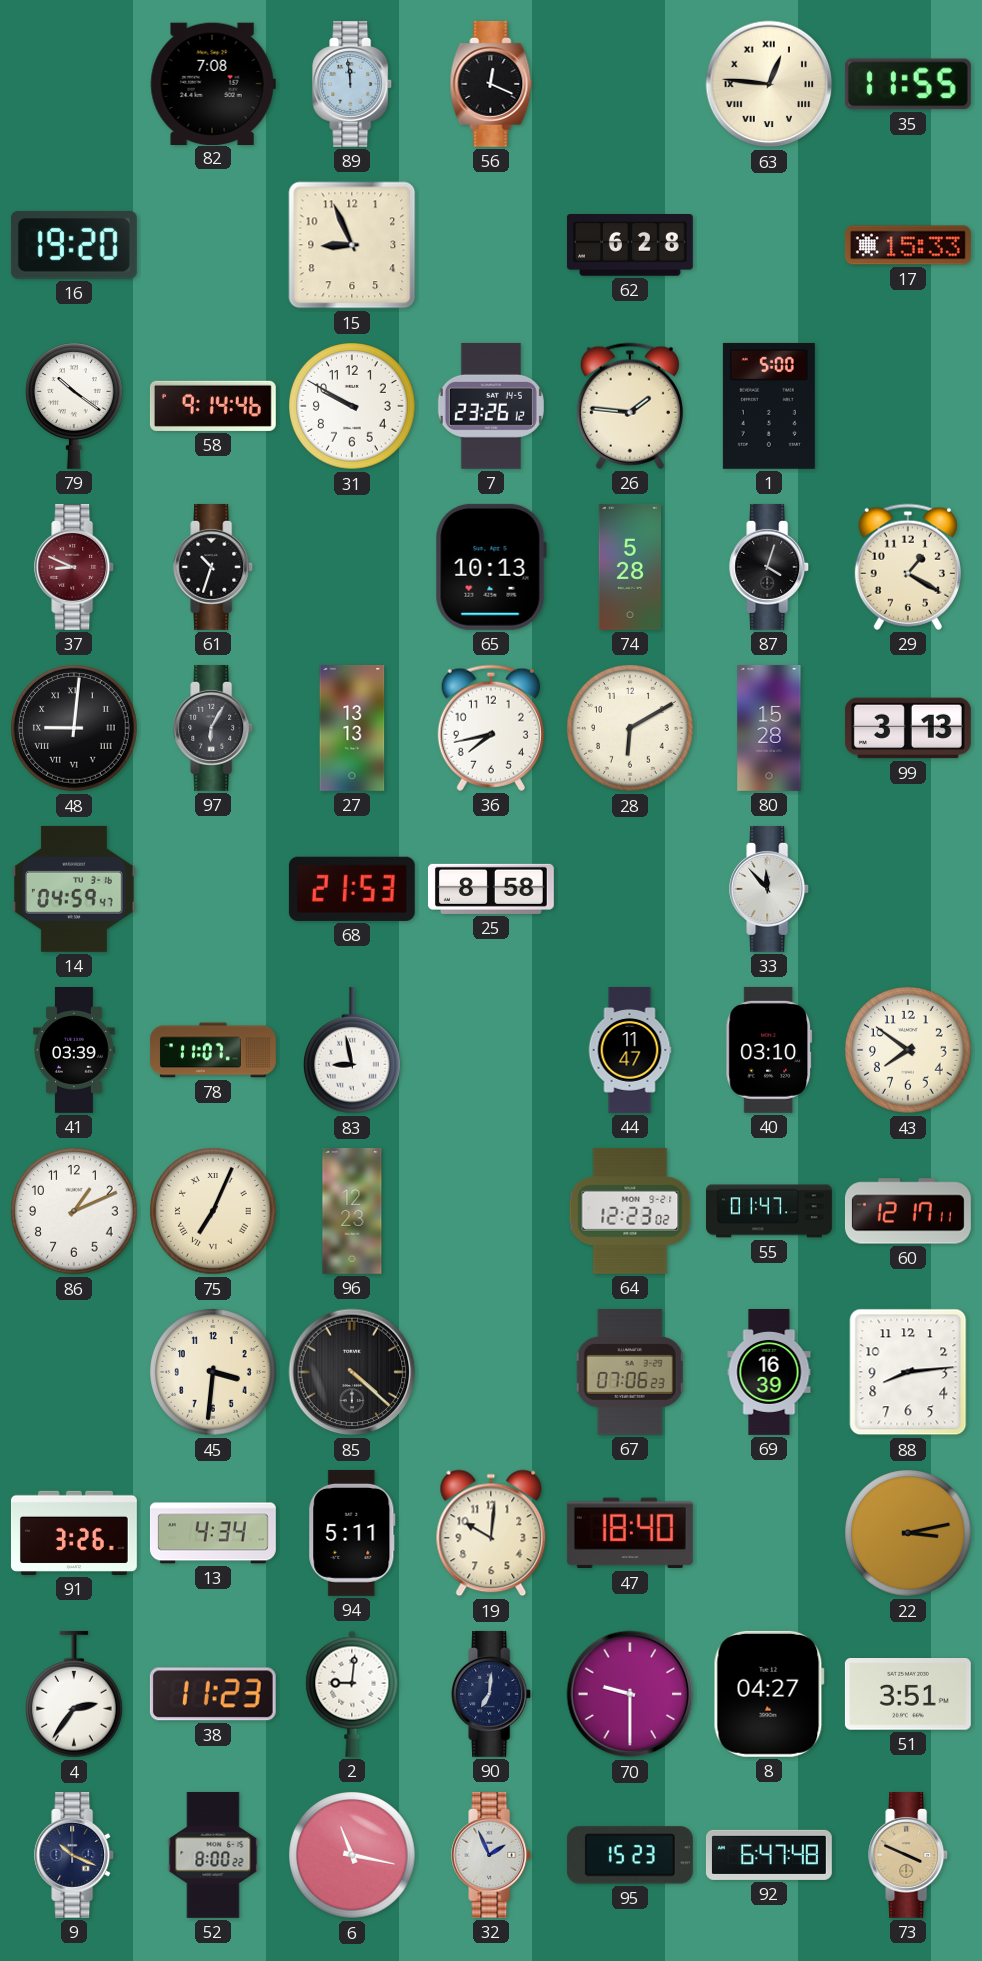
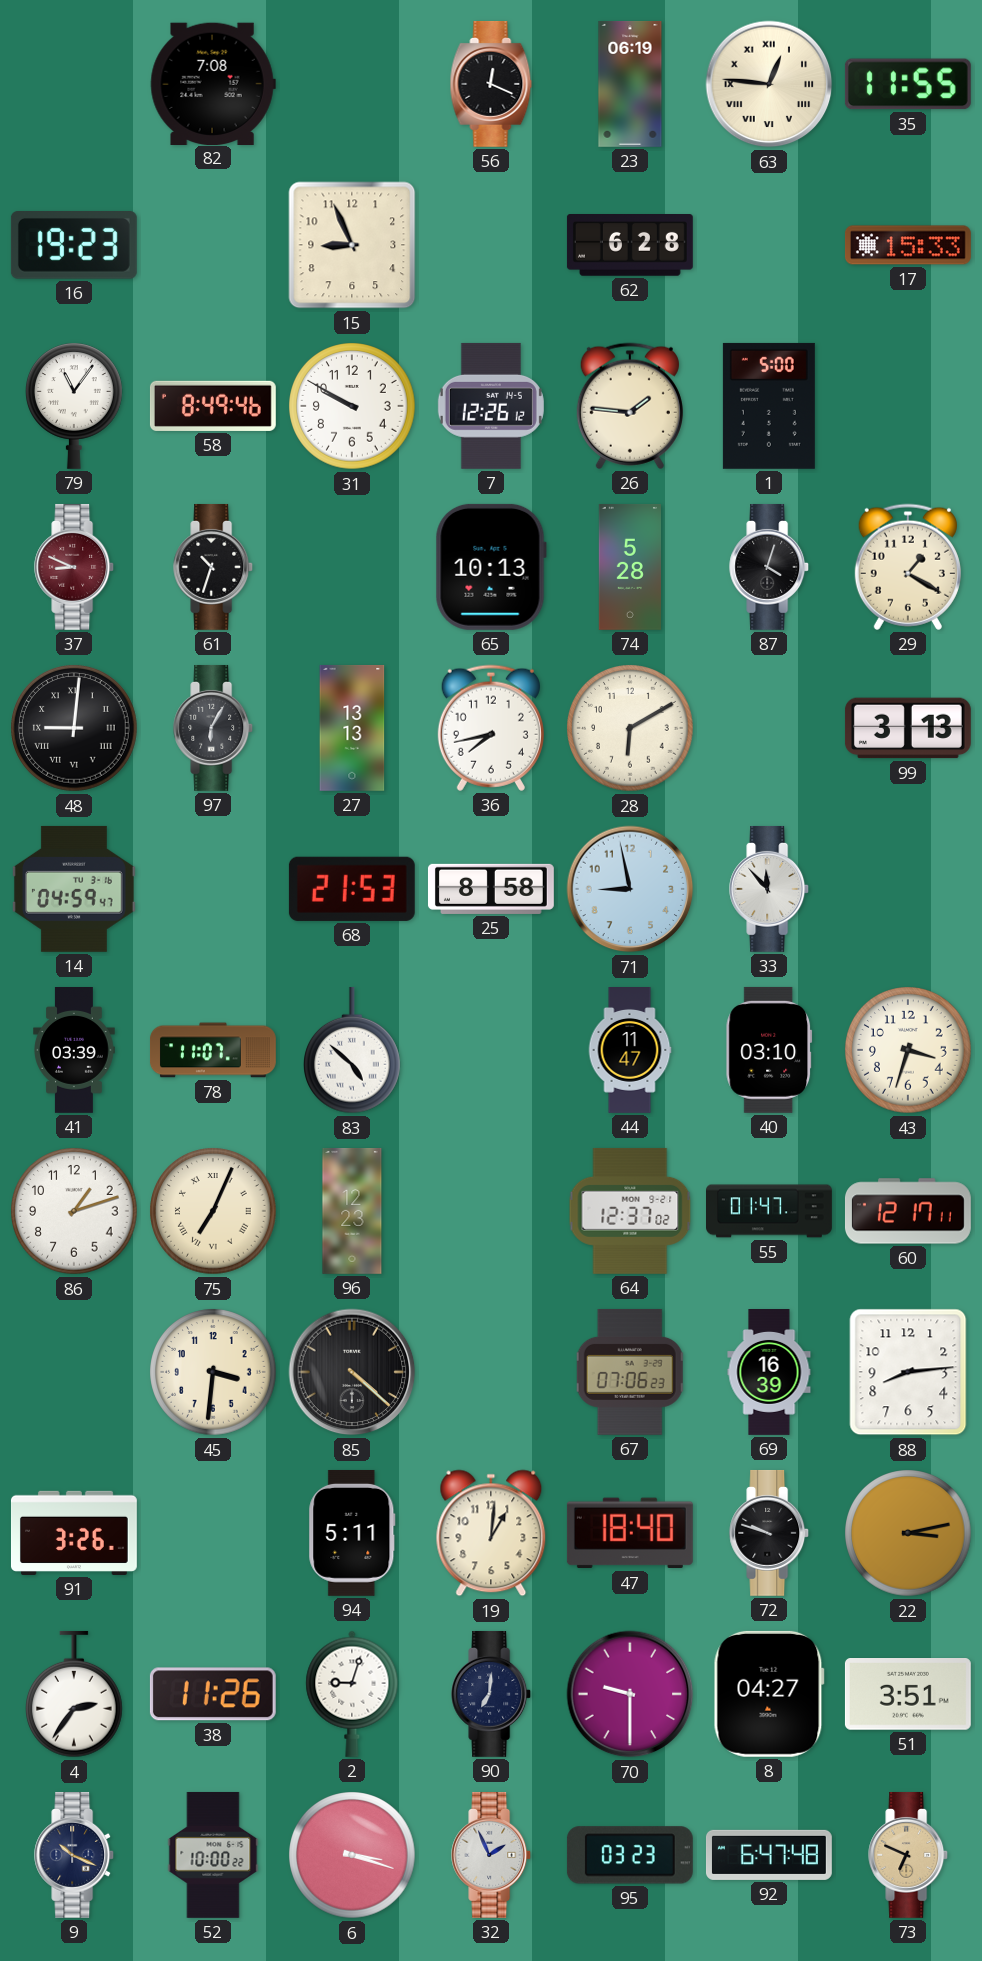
89: 11:59 -> none
23: none -> 06:19
16: 19:20 -> 19:23
79: 10:21 -> 11:06
58: 9:14 -> 8:49
7: 23:26 -> 12:26
80: 15:28 -> none
71: none -> 8:58
83: 8:58 -> 4:52
43: 7:51 -> 3:33
86: 1:11 -> 1:12
64: 12:23 -> 12:37
13: 4:34 -> none
19: 10:01 -> 1:01
72: none -> 9:48
38: 11:23 -> 11:26
2: 9:01 -> 9:03
52: 8:00 -> 10:00
6: 11:17 -> 3:18
95: 15:23 -> 03:23
73: 3:49 -> 6:49
